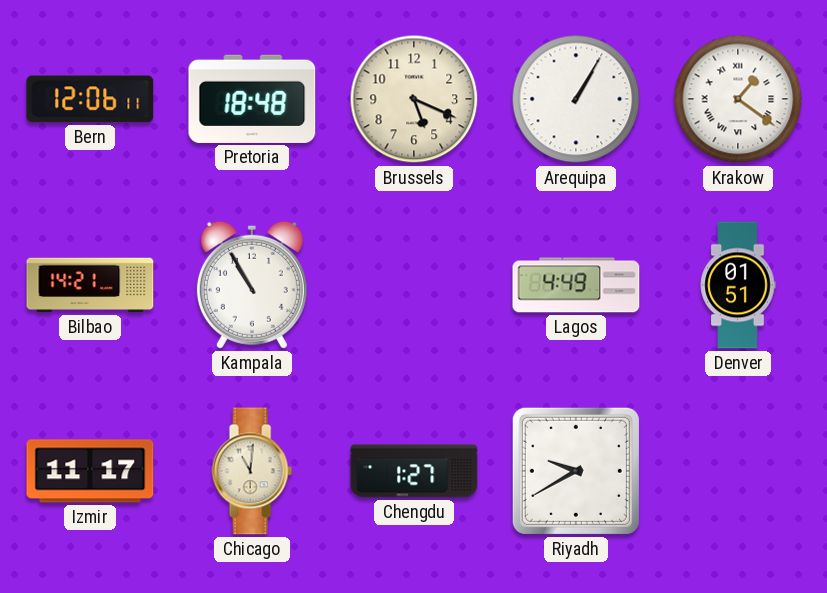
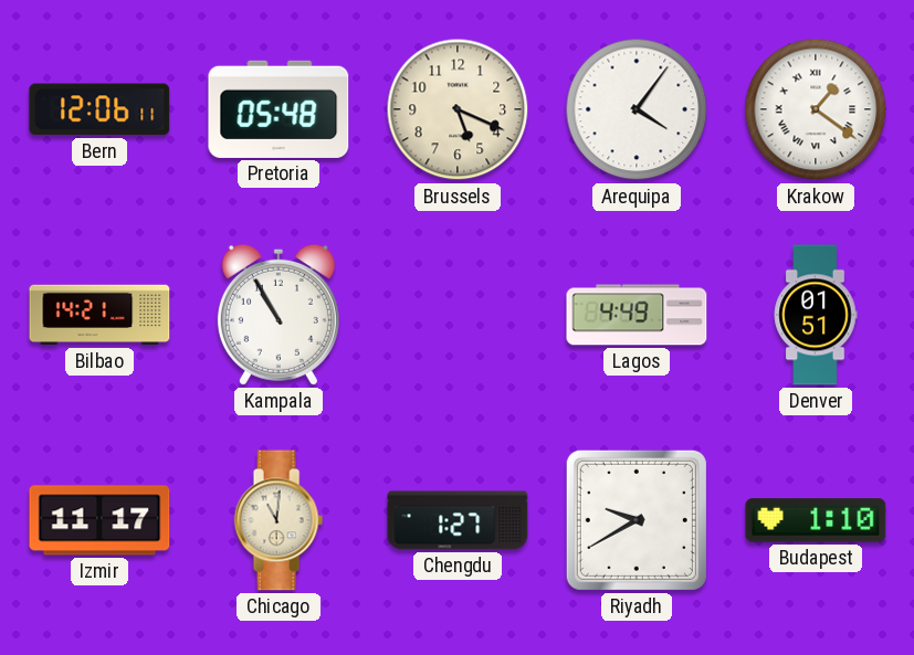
Pretoria: 18:48 -> 05:48
Arequipa: 1:05 -> 4:06
Budapest: none -> 1:10
